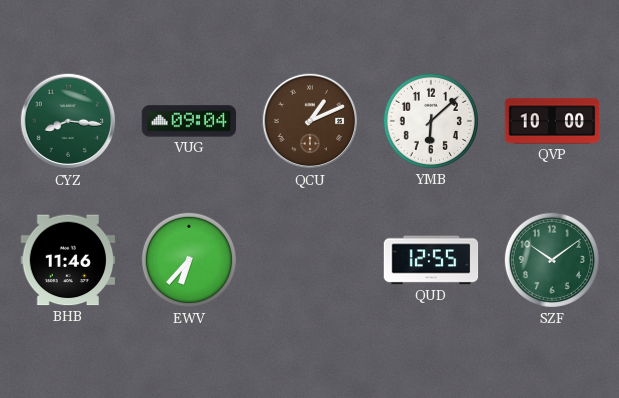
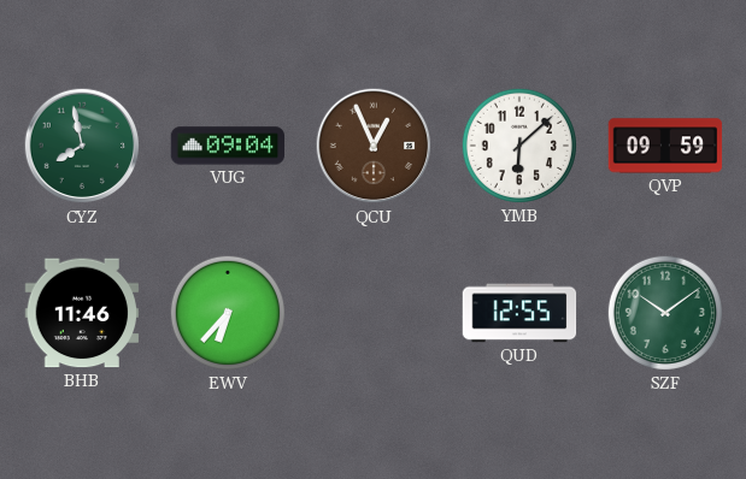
CYZ: 8:16 -> 7:58
QCU: 1:11 -> 12:56
QVP: 10:00 -> 09:59
